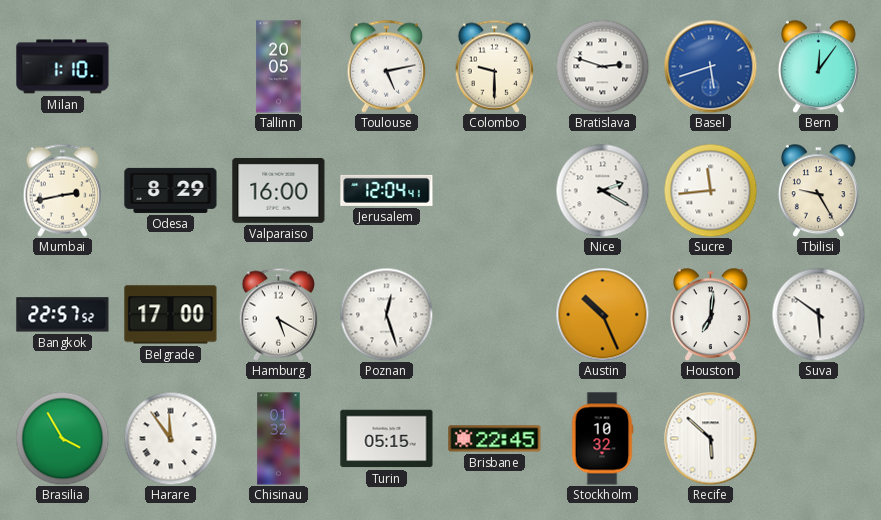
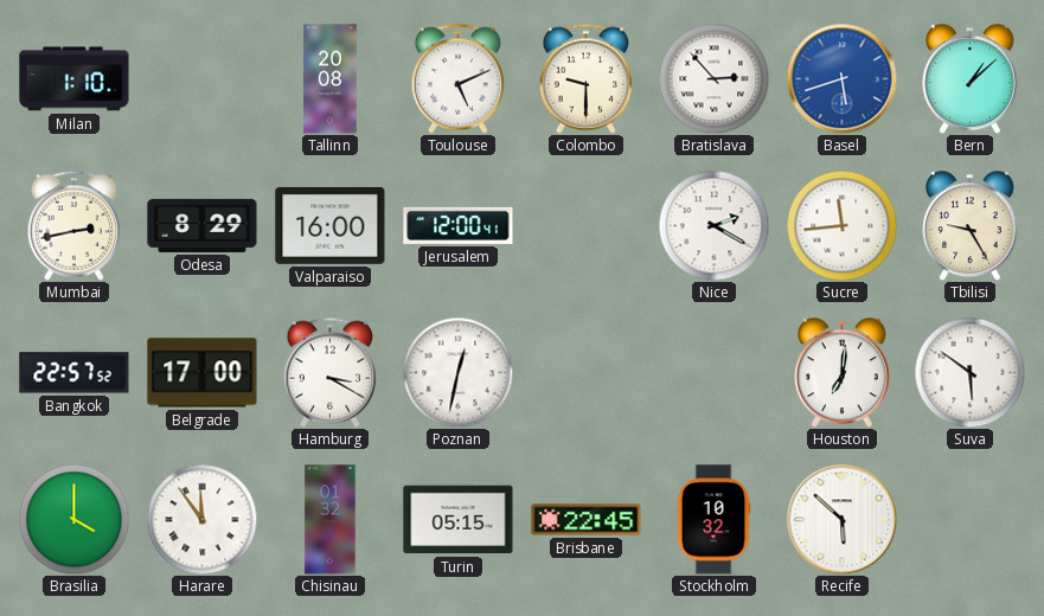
Tallinn: 20:05 -> 20:08
Toulouse: 5:13 -> 5:11
Bratislava: 2:48 -> 2:53
Bern: 12:06 -> 1:08
Jerusalem: 12:04 -> 12:00
Hamburg: 5:20 -> 3:20
Poznan: 12:27 -> 12:32
Austin: 10:26 -> none
Brasilia: 3:55 -> 4:00
